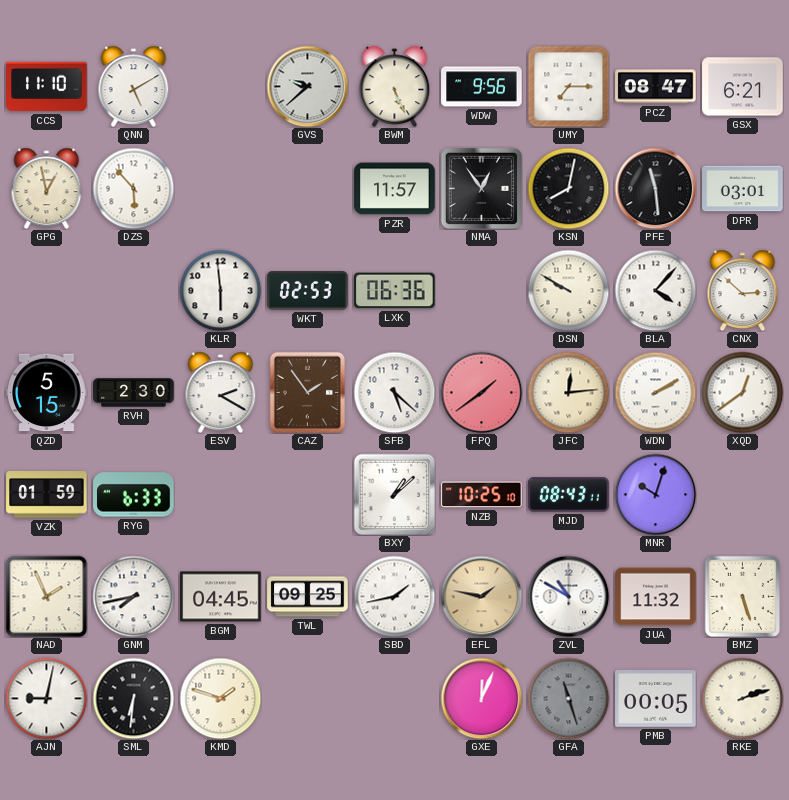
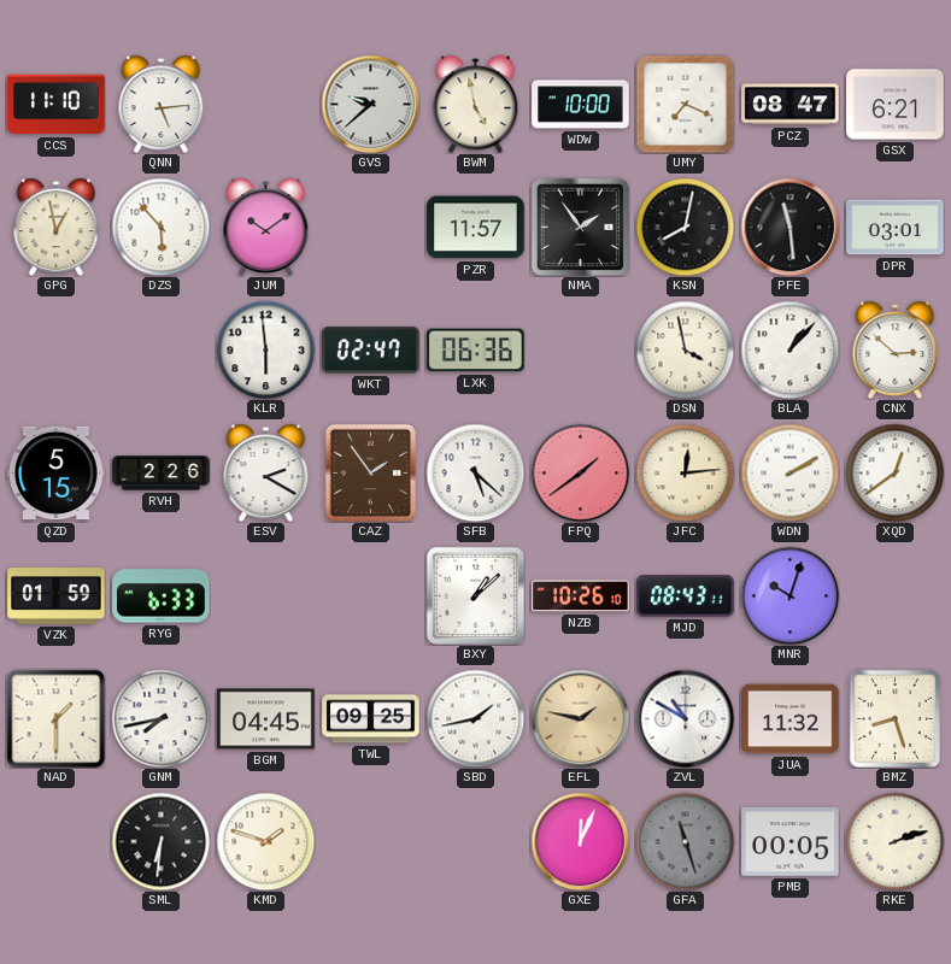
QNN: 5:10 -> 5:14
BWM: 5:26 -> 4:58
WDW: 9:56 -> 10:00
UMY: 7:15 -> 7:19
JUM: none -> 10:09
NMA: 12:54 -> 1:54
WKT: 02:53 -> 02:47
DSN: 9:50 -> 3:58
BLA: 4:07 -> 1:07
RVH: 2:30 -> 2:26
NZB: 10:25 -> 10:26
NAD: 1:56 -> 1:30
BMZ: 5:27 -> 8:27
AJN: 9:02 -> none
